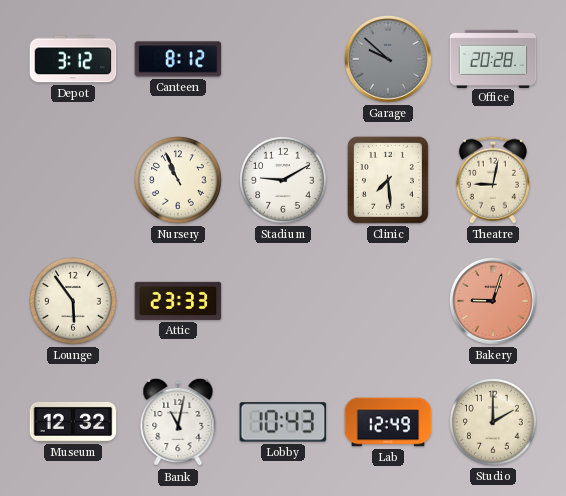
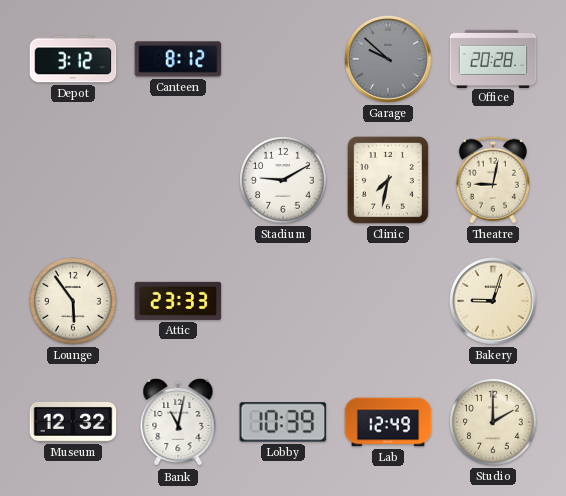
Nursery: 10:56 -> none
Clinic: 7:29 -> 7:32
Bakery dial: salmon -> cream
Lobby: 10:43 -> 10:39
